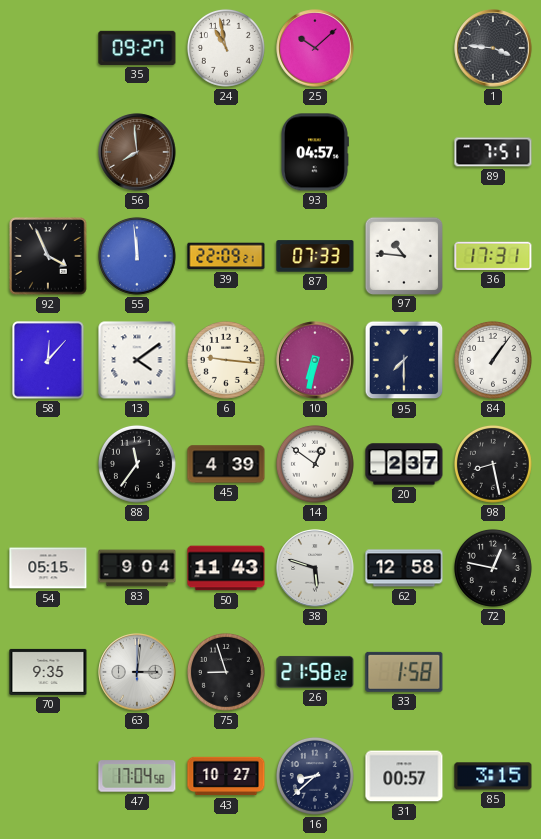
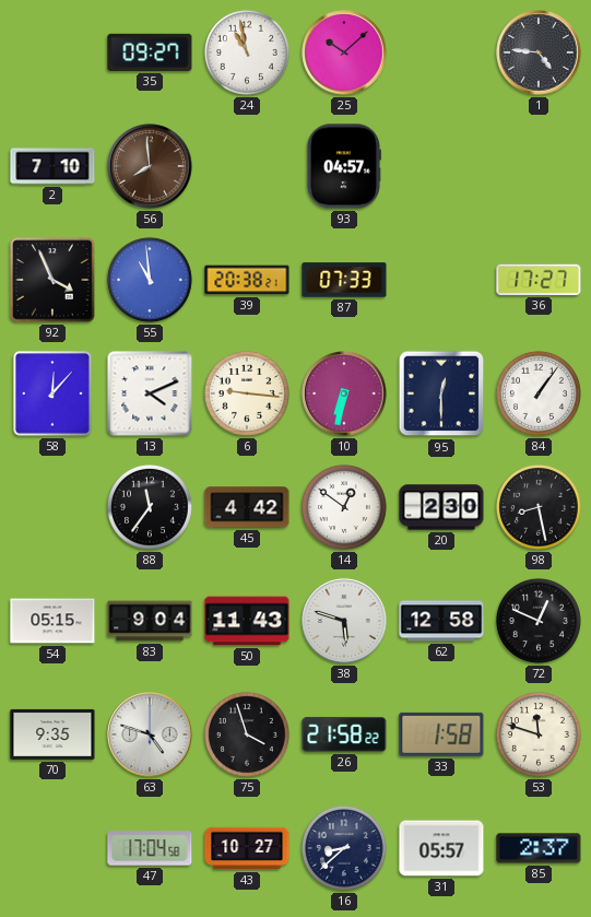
1: 3:46 -> 4:46
2: none -> 7:10
89: 7:51 -> none
55: 11:59 -> 10:59
39: 22:09 -> 20:38
97: 10:46 -> none
36: 17:31 -> 17:27
13: 4:09 -> 4:11
95: 7:30 -> 12:30
45: 4:39 -> 4:42
20: 2:37 -> 2:30
72: 12:47 -> 12:49
63: 3:01 -> 4:48
75: 8:57 -> 3:57
53: none -> 11:48
31: 00:57 -> 05:57
85: 3:15 -> 2:37
